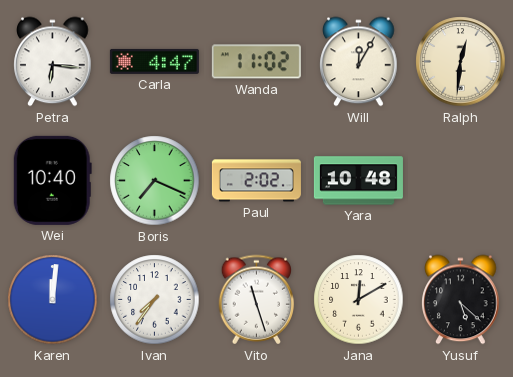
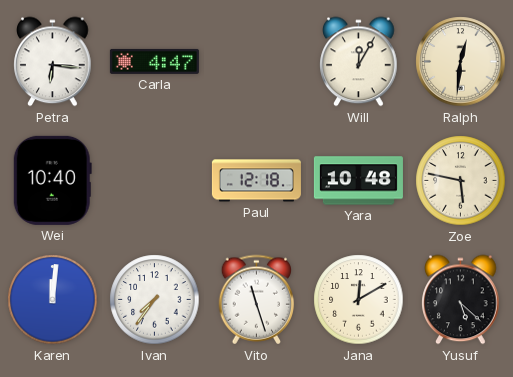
Wanda: 11:02 -> none
Boris: 7:19 -> none
Paul: 2:02 -> 12:18
Zoe: none -> 5:47
